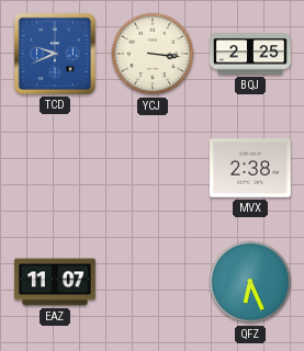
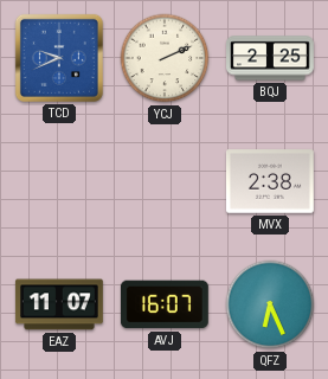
YCJ: 3:16 -> 2:11
AVJ: none -> 16:07
